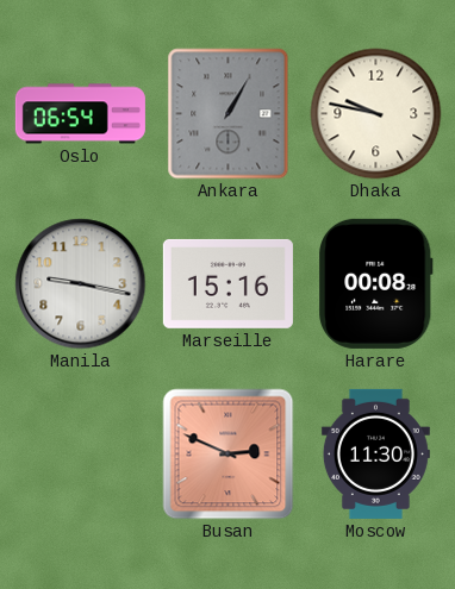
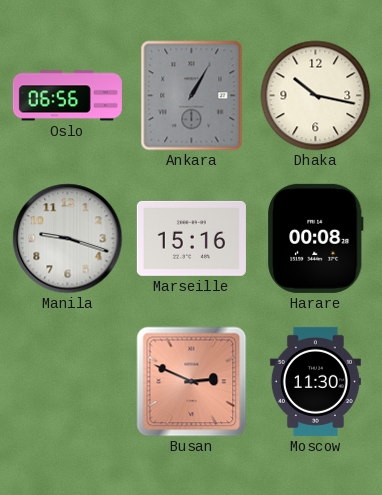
Oslo: 06:54 -> 06:56
Dhaka: 9:47 -> 10:17
Manila: 9:17 -> 9:18
